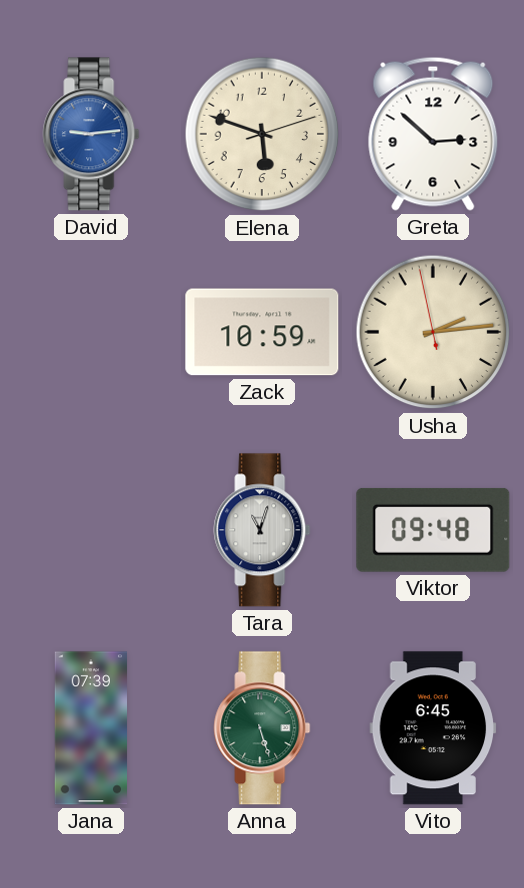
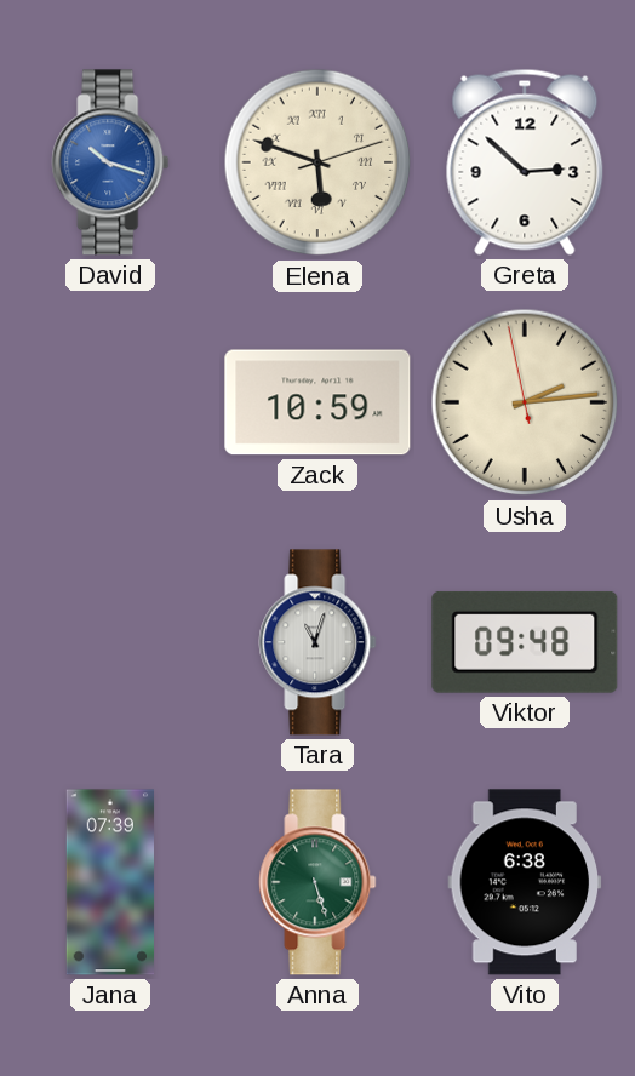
David: 9:14 -> 10:18
Elena numerals: Arabic -> Roman
Vito: 6:45 -> 6:38
